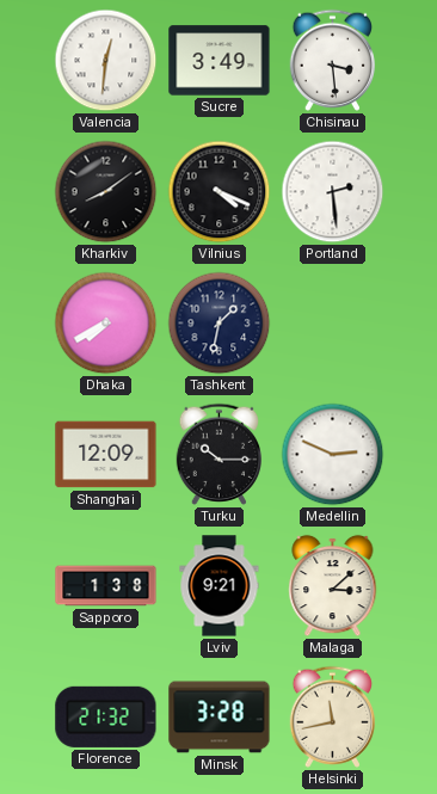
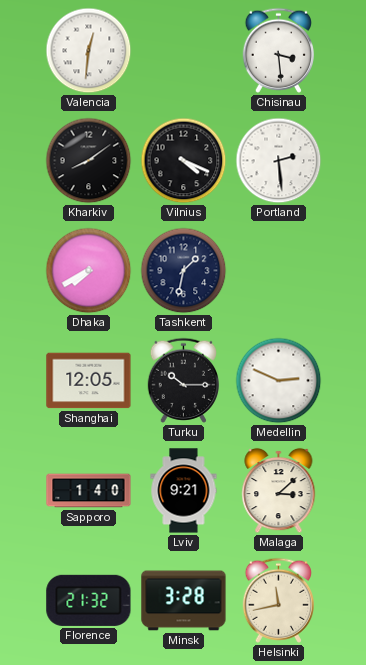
Sucre: 3:49 -> none
Shanghai: 12:09 -> 12:05
Sapporo: 1:38 -> 1:40
